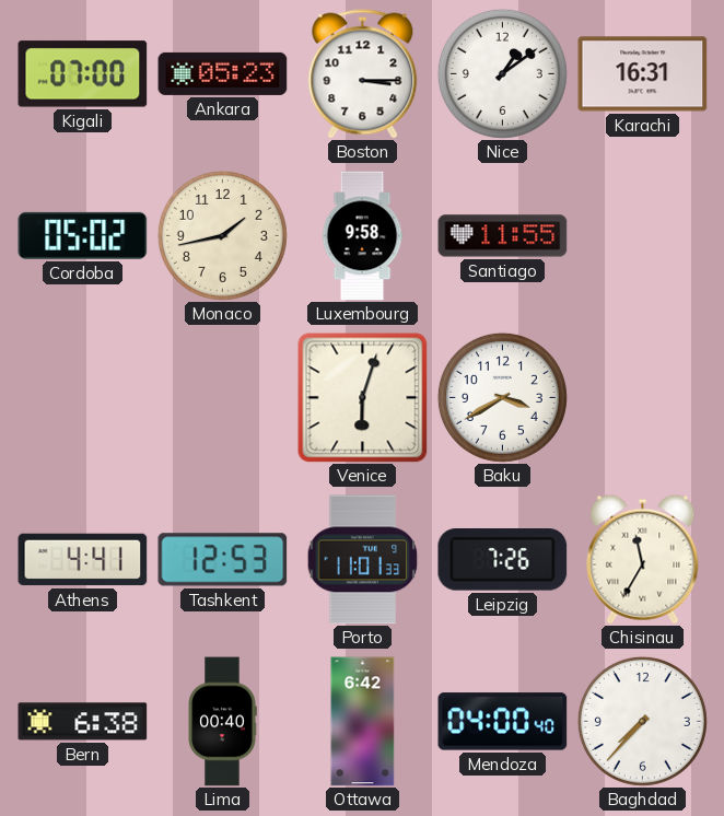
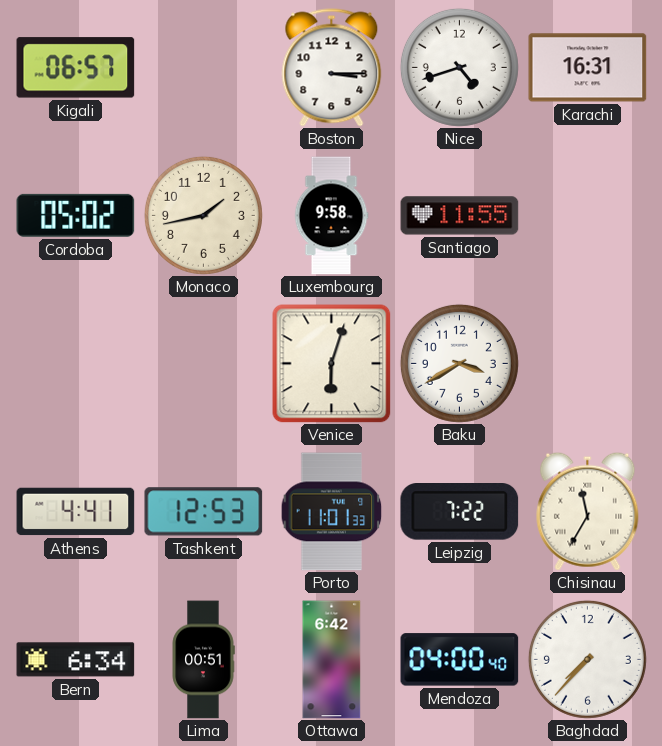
Kigali: 07:00 -> 06:57
Ankara: 05:23 -> none
Nice: 1:09 -> 4:42
Leipzig: 7:26 -> 7:22
Bern: 6:38 -> 6:34
Lima: 00:40 -> 00:51
